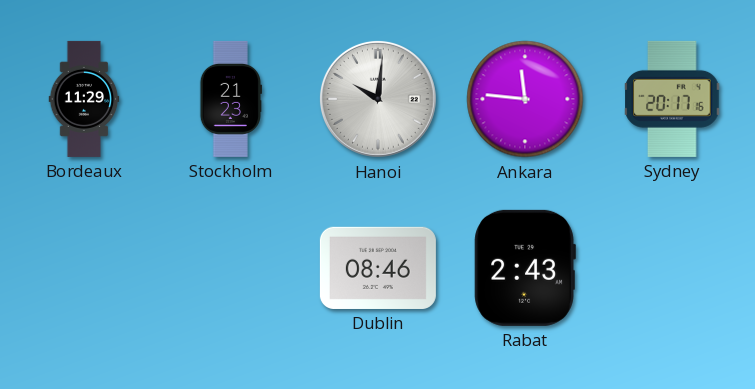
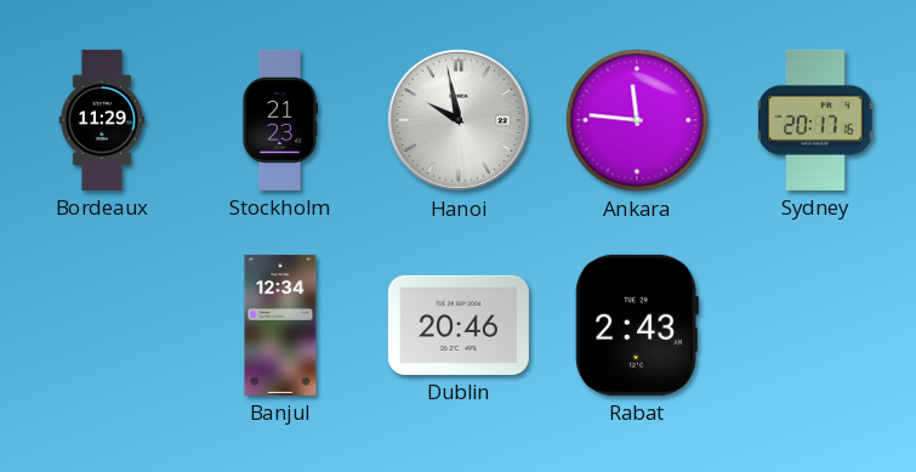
Hanoi: 10:01 -> 9:58
Banjul: none -> 12:34
Dublin: 08:46 -> 20:46
